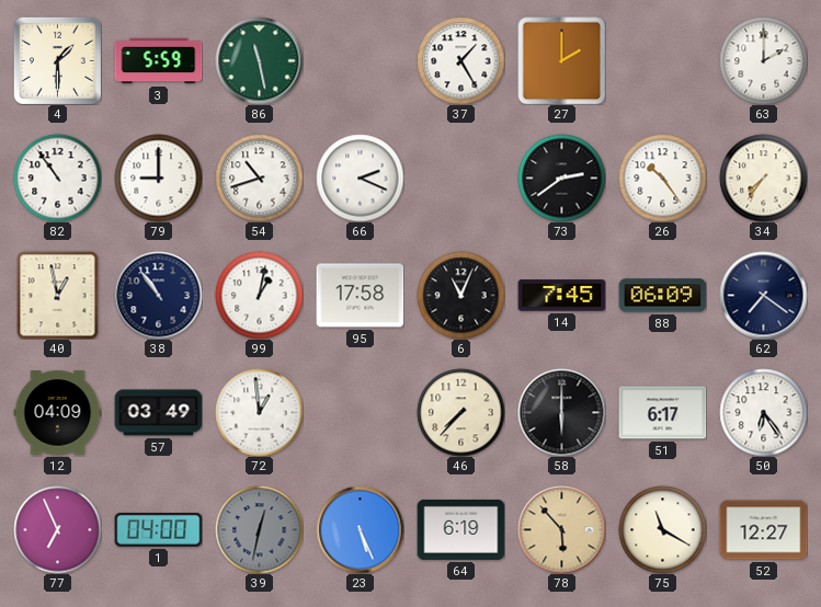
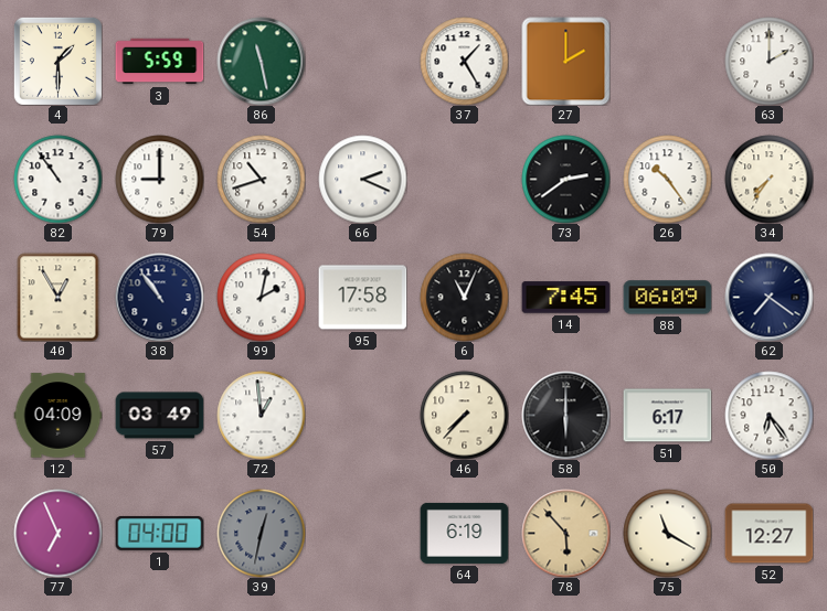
40: 12:58 -> 12:55
99: 1:02 -> 2:02
23: 5:26 -> none
